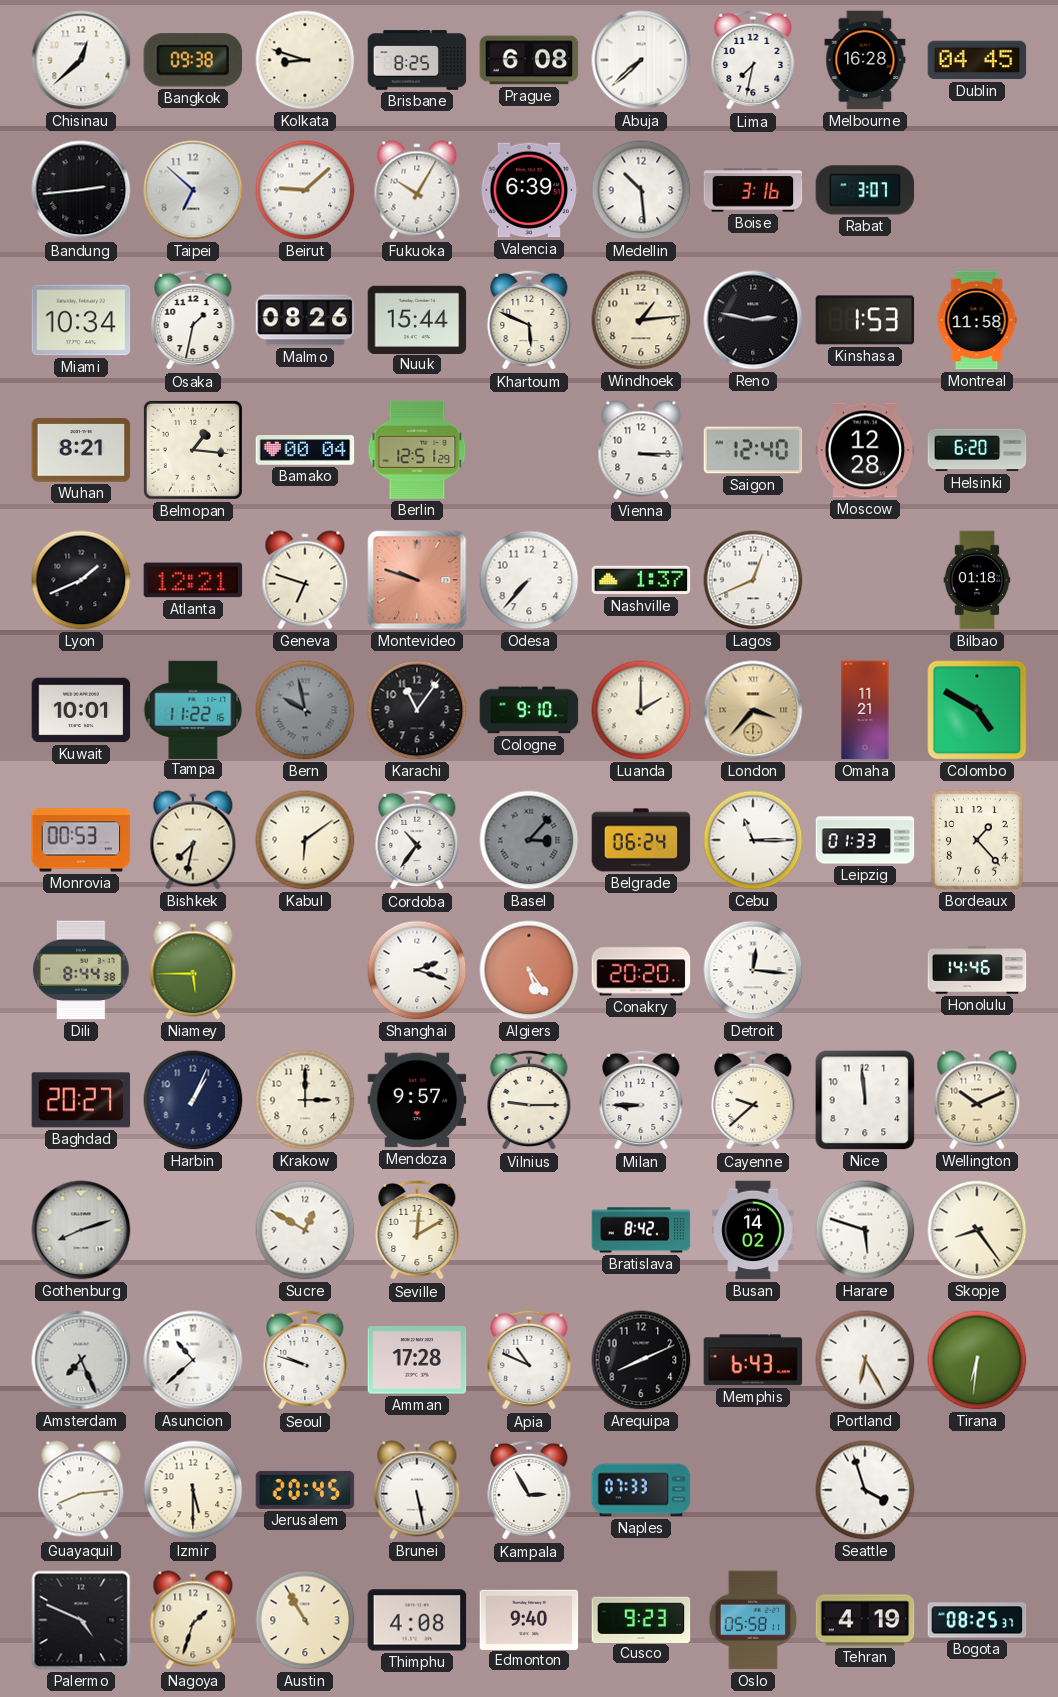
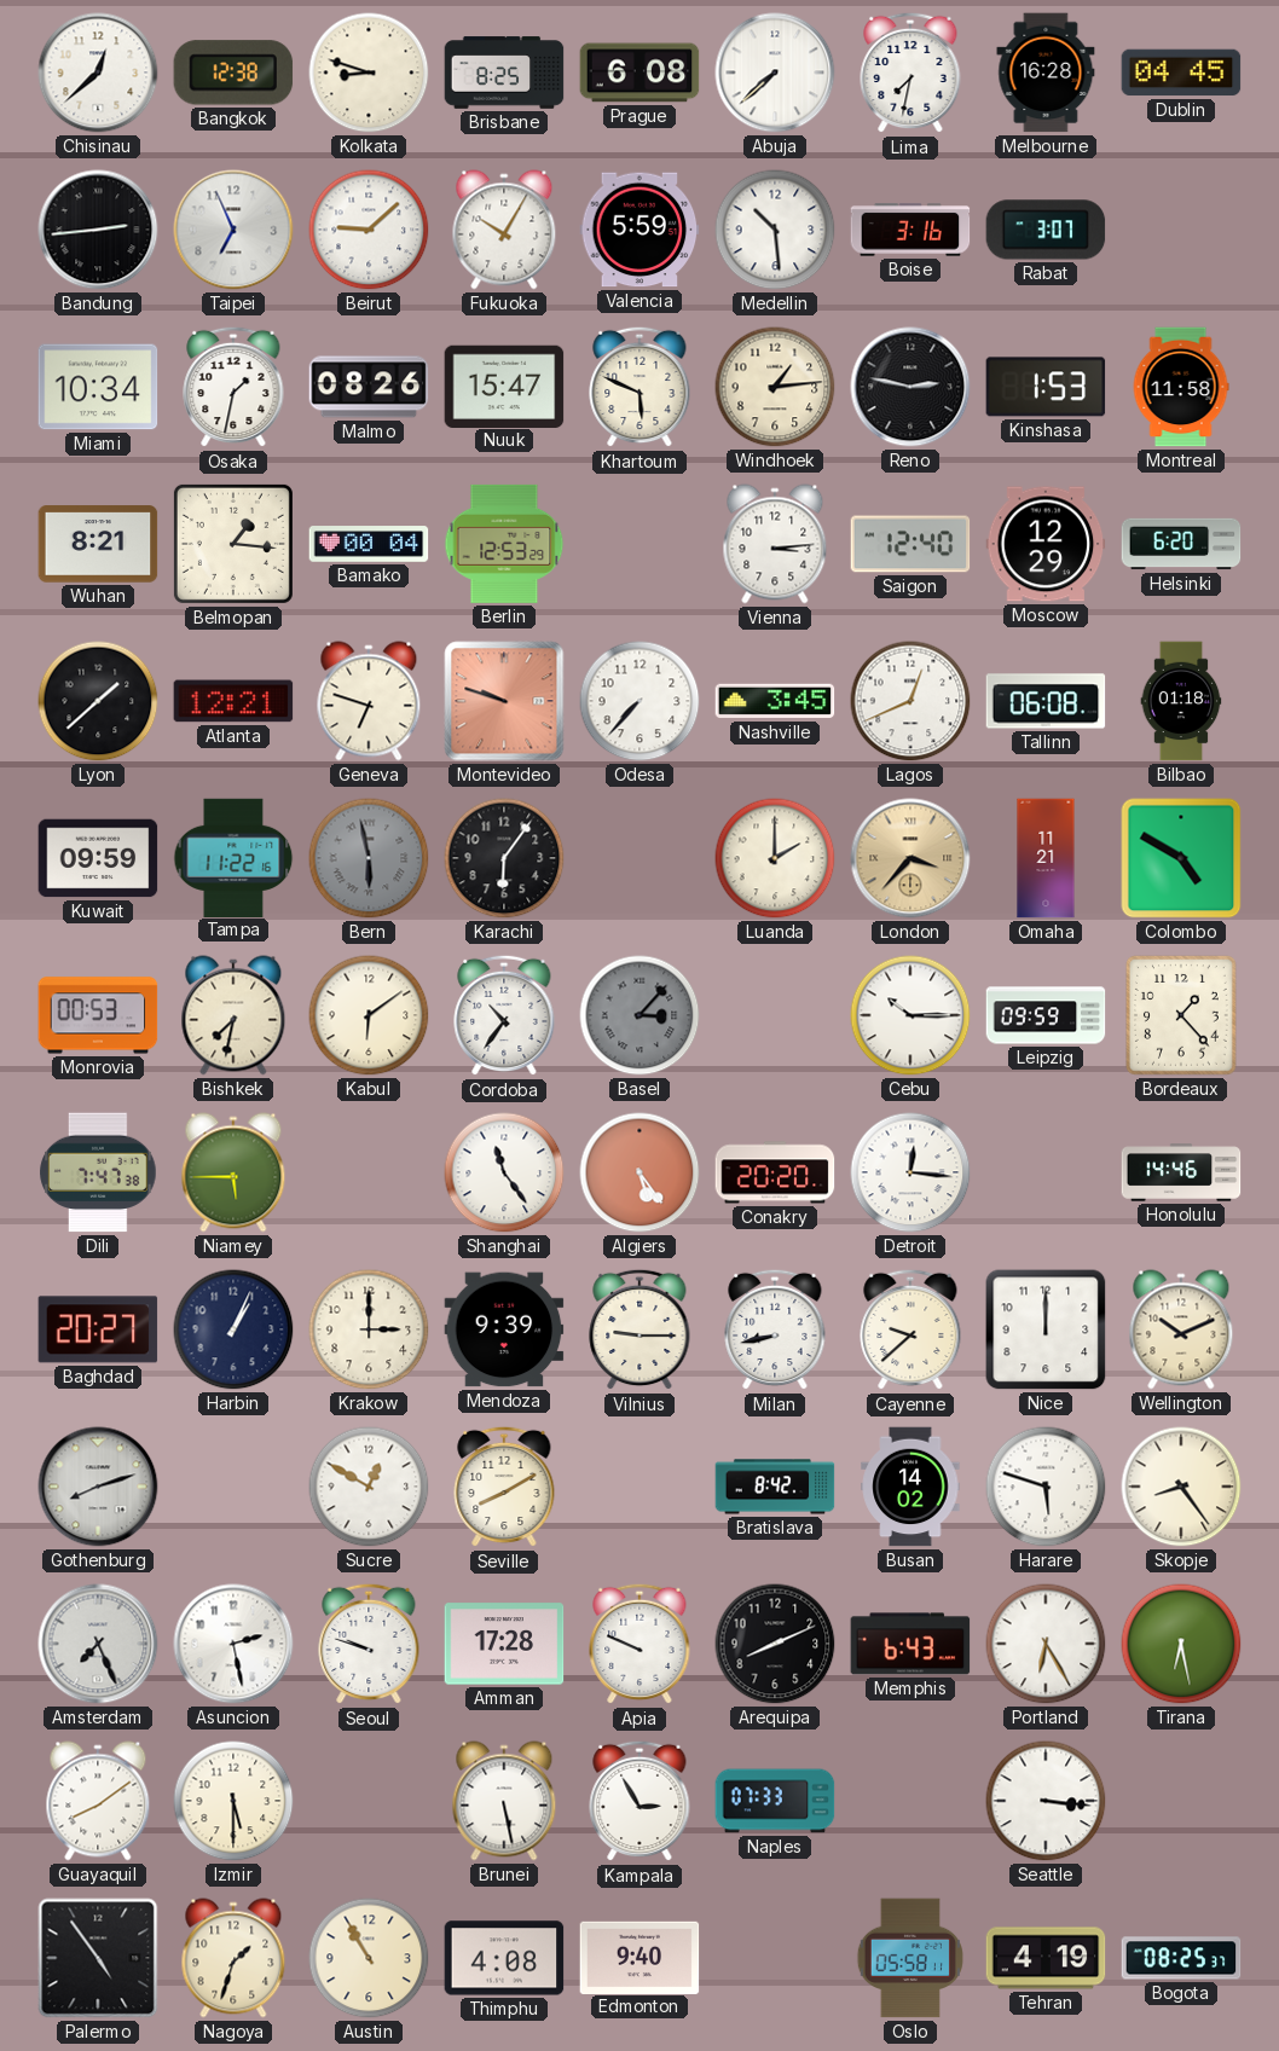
Bangkok: 09:38 -> 12:38
Taipei: 6:52 -> 6:56
Valencia: 6:39 -> 5:59
Nuuk: 15:44 -> 15:47
Berlin: 12:51 -> 12:53
Vienna: 3:15 -> 3:14
Moscow: 12:28 -> 12:29
Lyon: 1:41 -> 1:38
Nashville: 1:37 -> 3:45
Tallinn: none -> 06:08
Kuwait: 10:01 -> 09:59
Bern: 9:58 -> 5:58
Karachi: 11:06 -> 6:06
Cologne: 9:10 -> none
Belgrade: 06:24 -> none
Cebu: 11:15 -> 10:15
Leipzig: 01:33 -> 09:59
Dili: 8:44 -> 7:47
Shanghai: 2:18 -> 11:24
Mendoza: 9:57 -> 9:39
Milan: 8:45 -> 8:43
Nice: 11:59 -> 12:00
Seville: 12:10 -> 8:10
Asuncion: 10:38 -> 2:28
Apia: 10:49 -> 9:49
Tirana: 6:31 -> 6:28
Guayaquil: 8:14 -> 8:09
Jerusalem: 20:45 -> none
Seattle: 3:57 -> 3:16
Palermo: 4:49 -> 4:54
Cusco: 9:23 -> none
